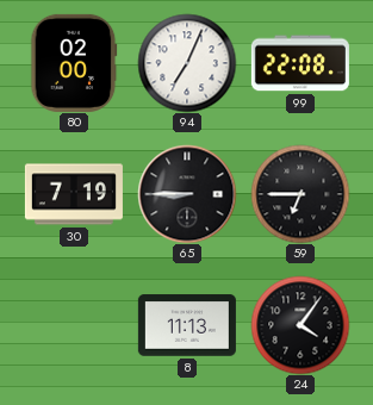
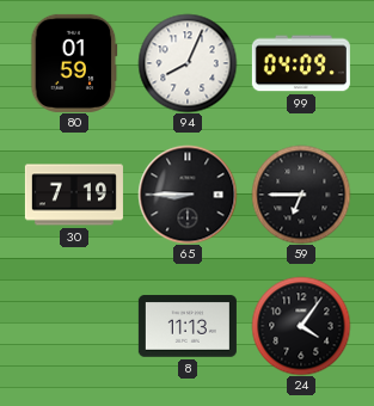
80: 02:00 -> 01:59
94: 7:04 -> 8:04
99: 22:08 -> 04:09
